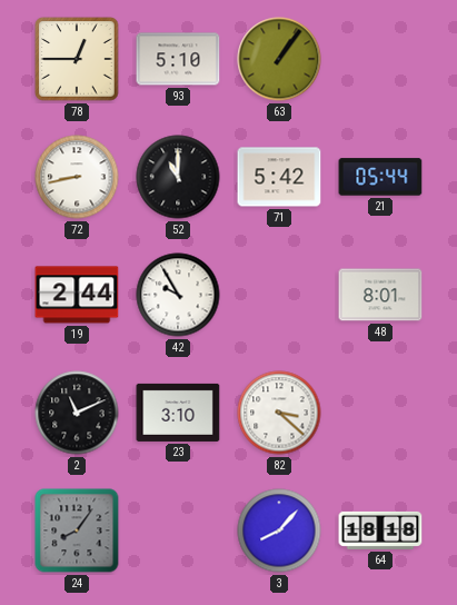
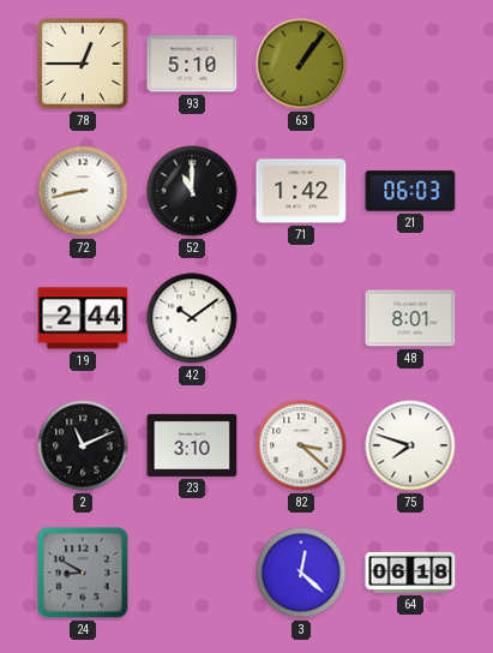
71: 5:42 -> 1:42
21: 05:44 -> 06:03
42: 9:55 -> 10:09
75: none -> 7:48
24: 8:06 -> 8:50
3: 8:07 -> 12:22
64: 18:18 -> 06:18
